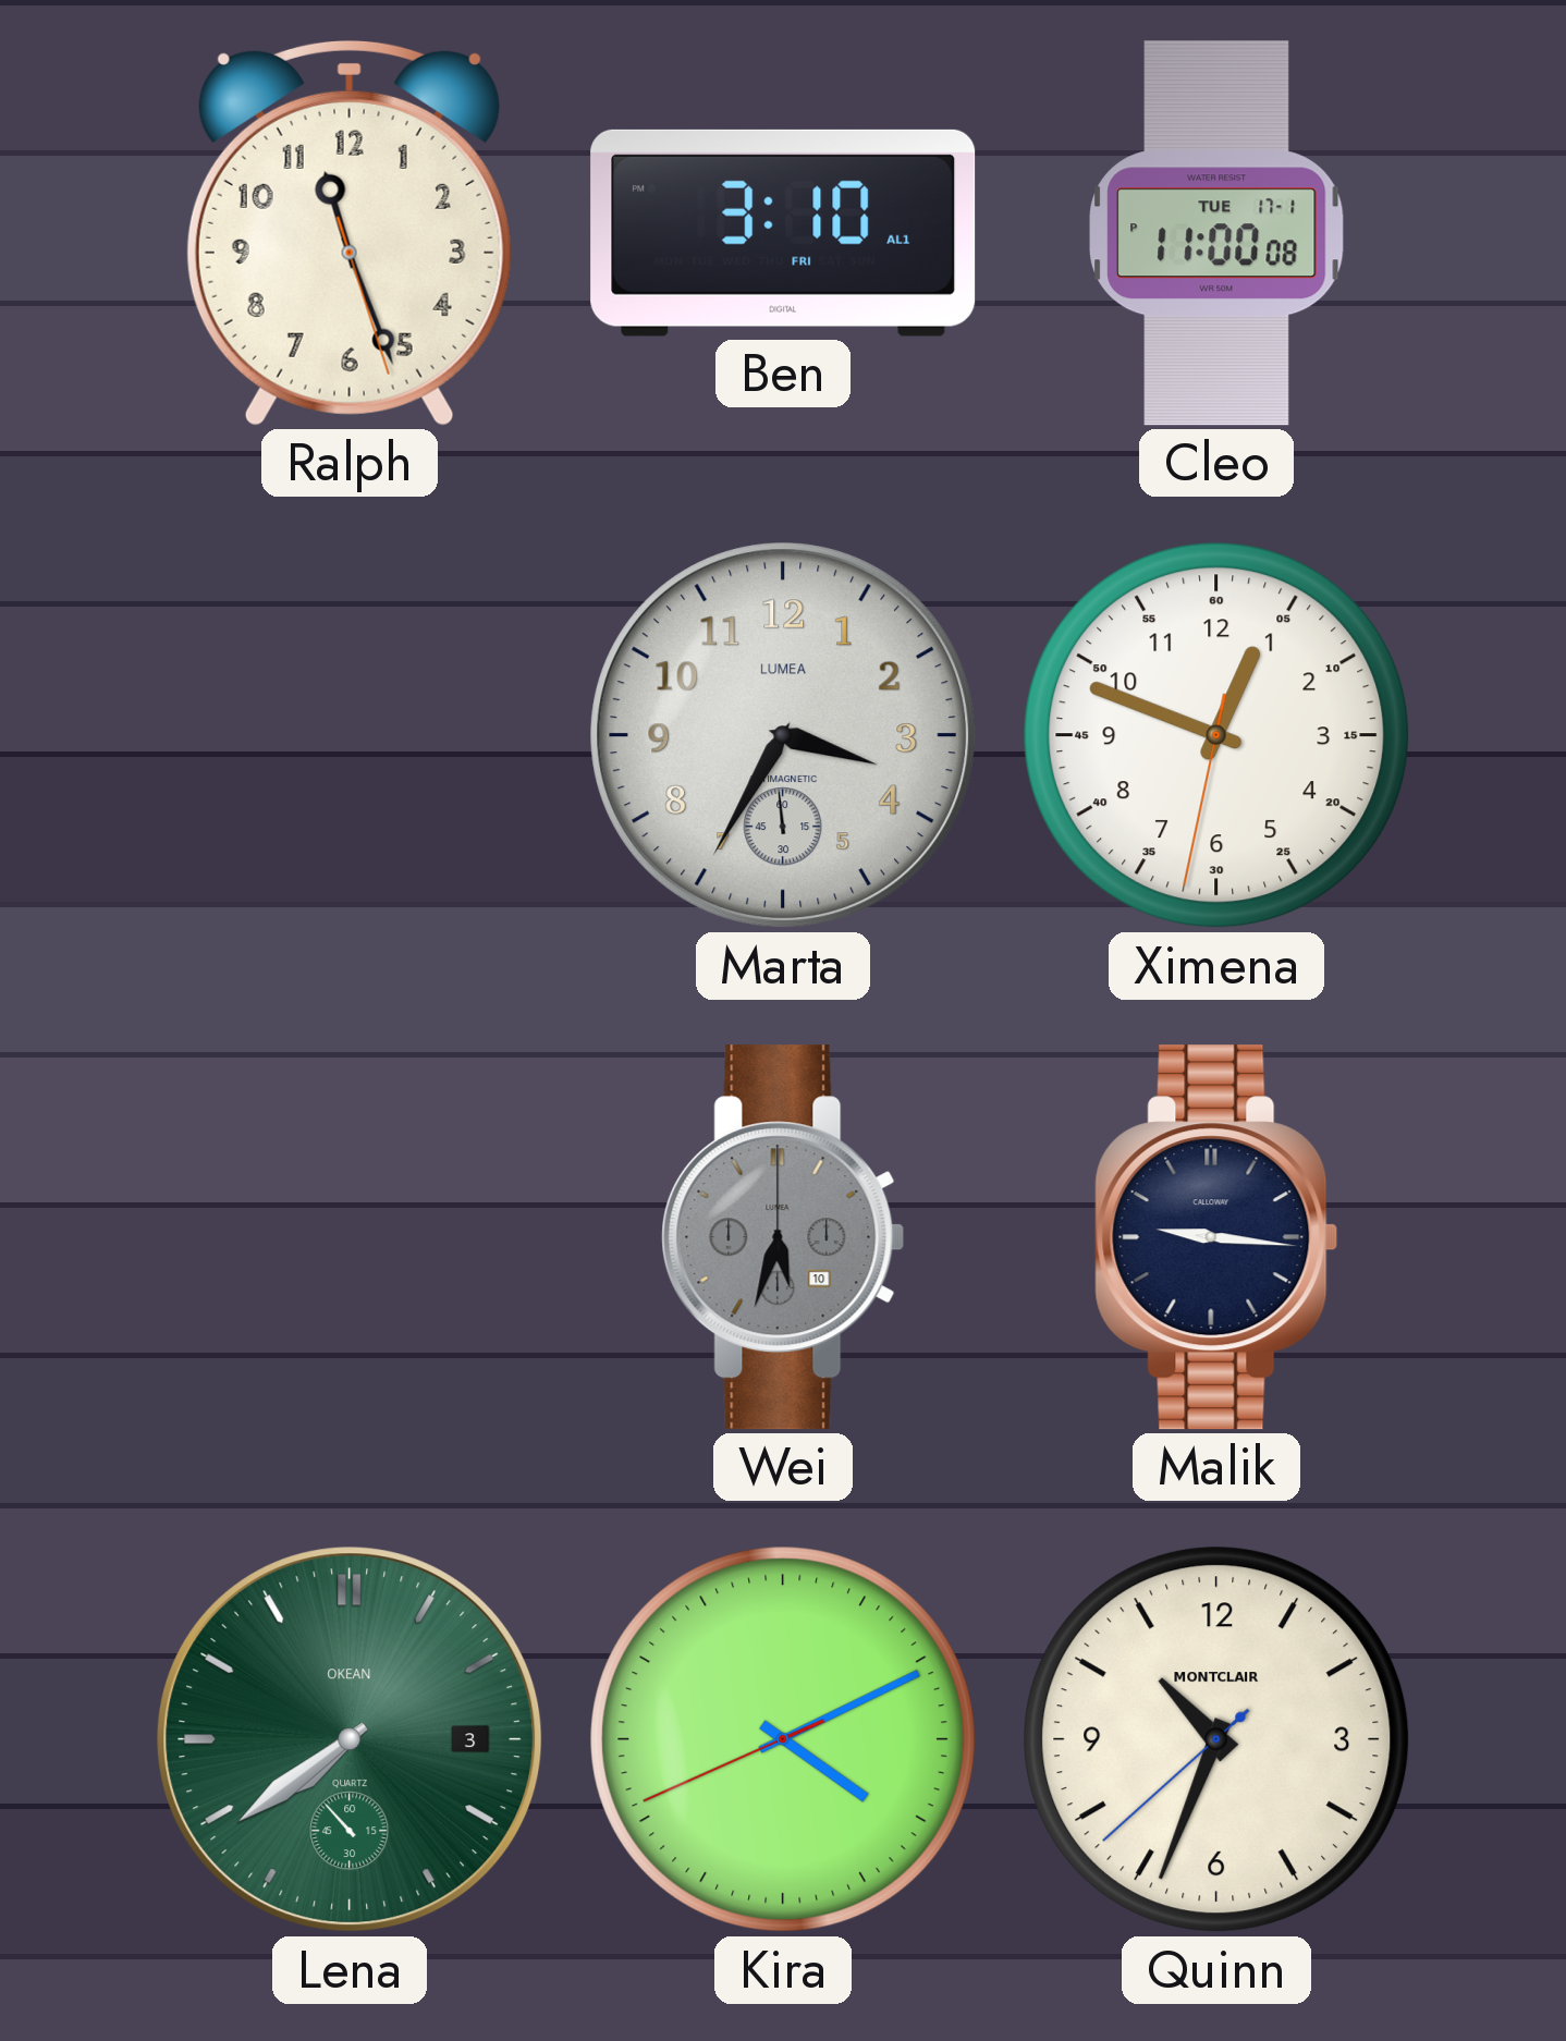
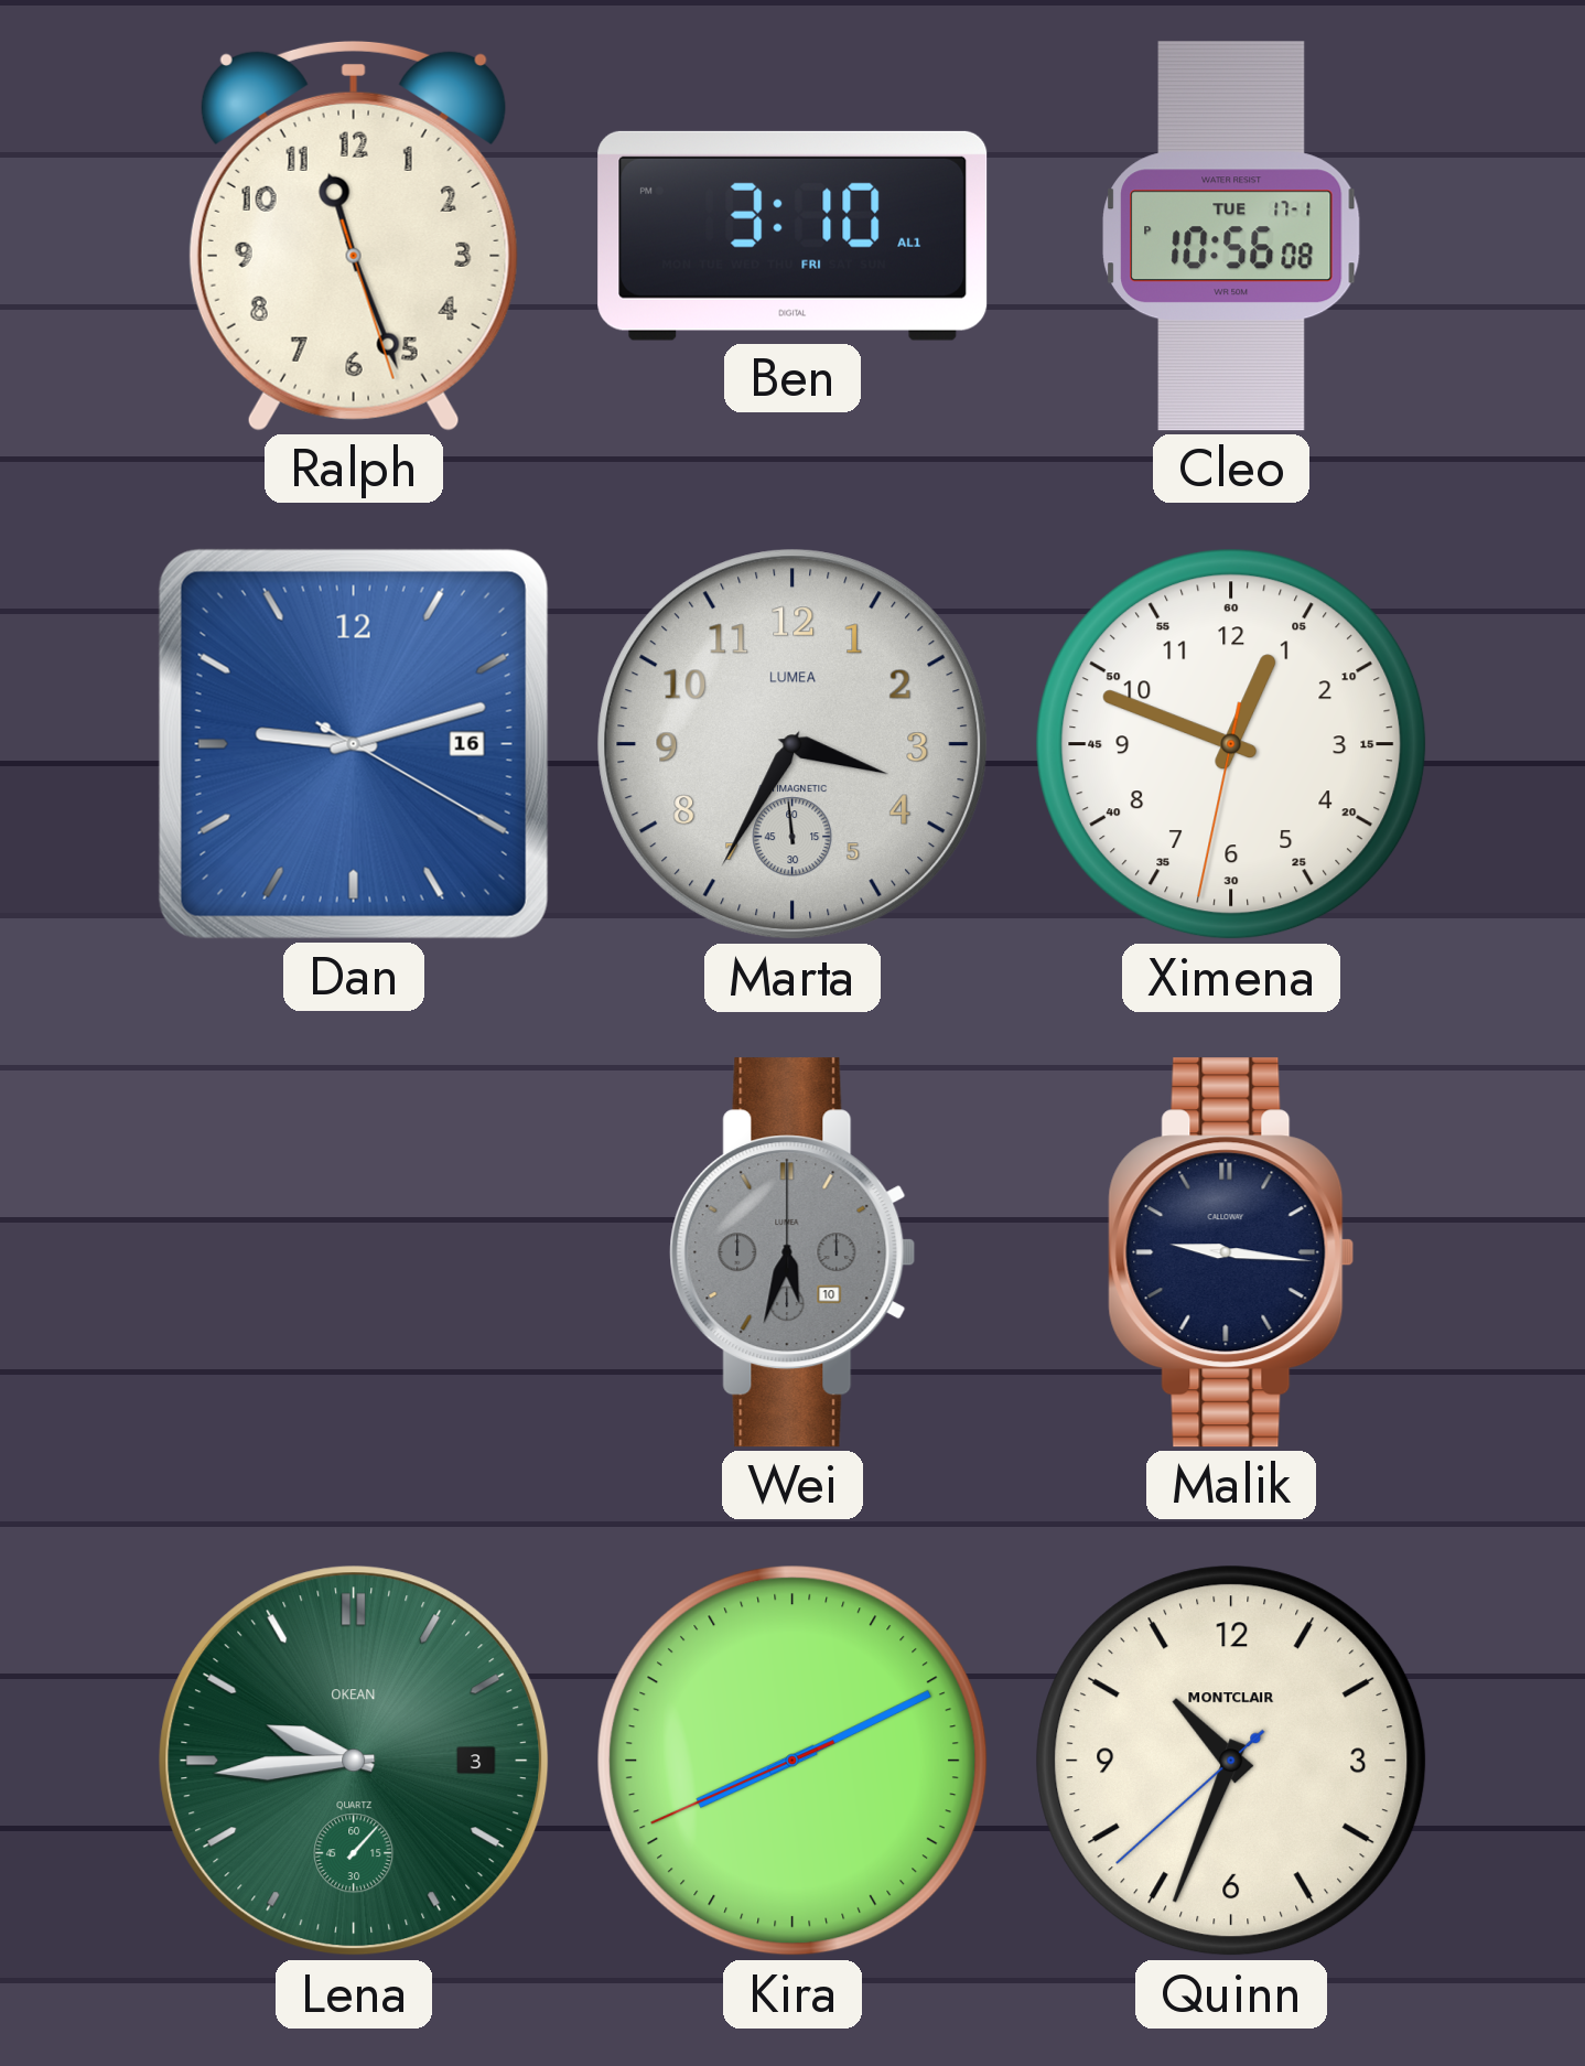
Cleo: 11:00 -> 10:56
Dan: none -> 9:12
Lena: 7:38 -> 9:44
Kira: 4:10 -> 8:10
